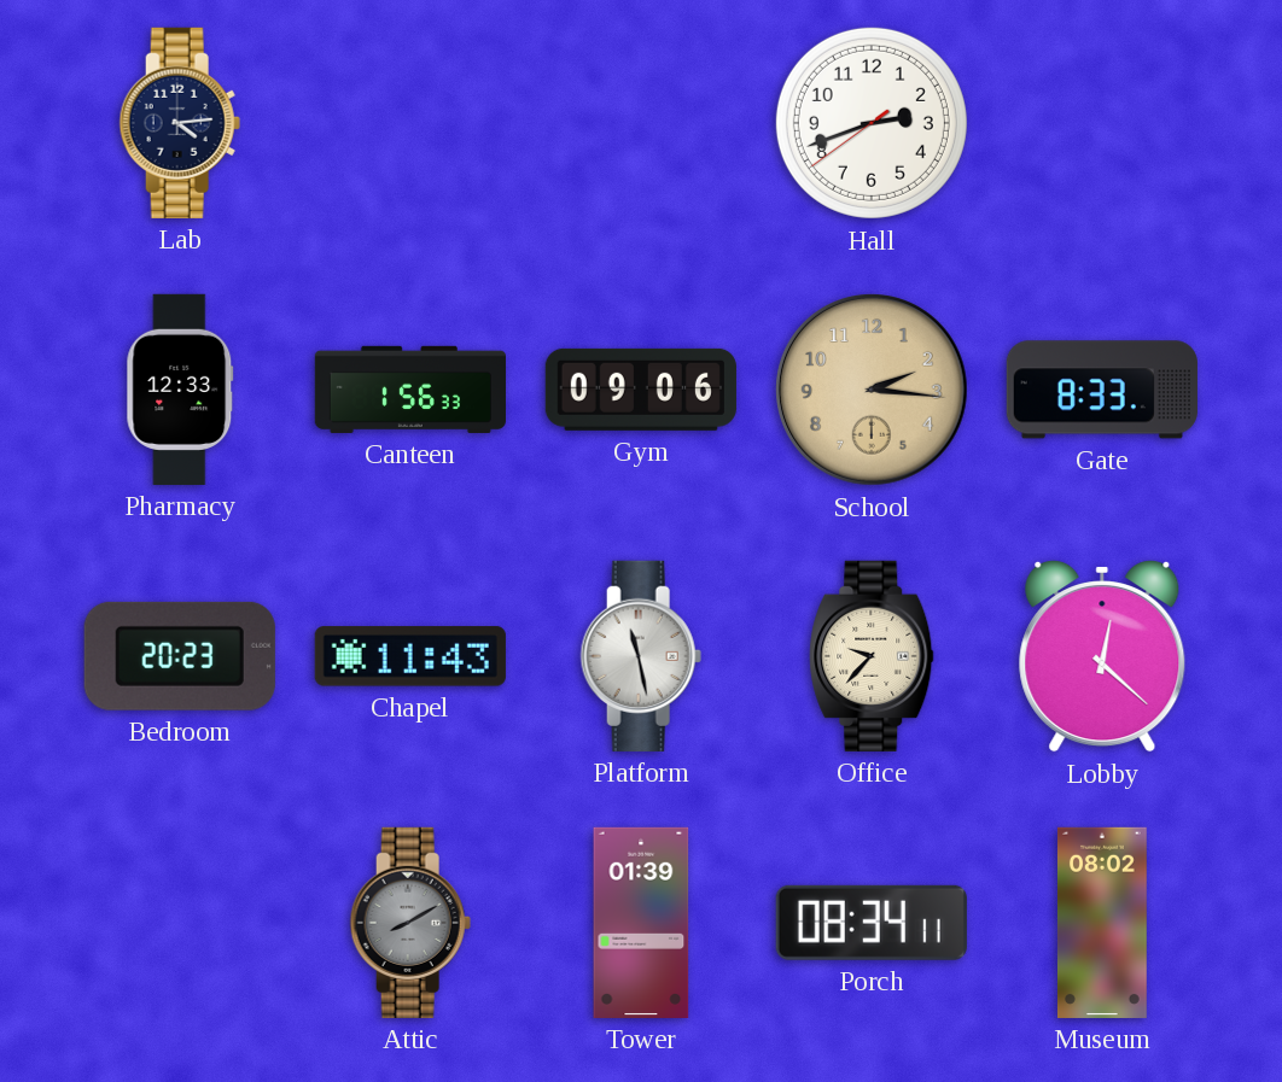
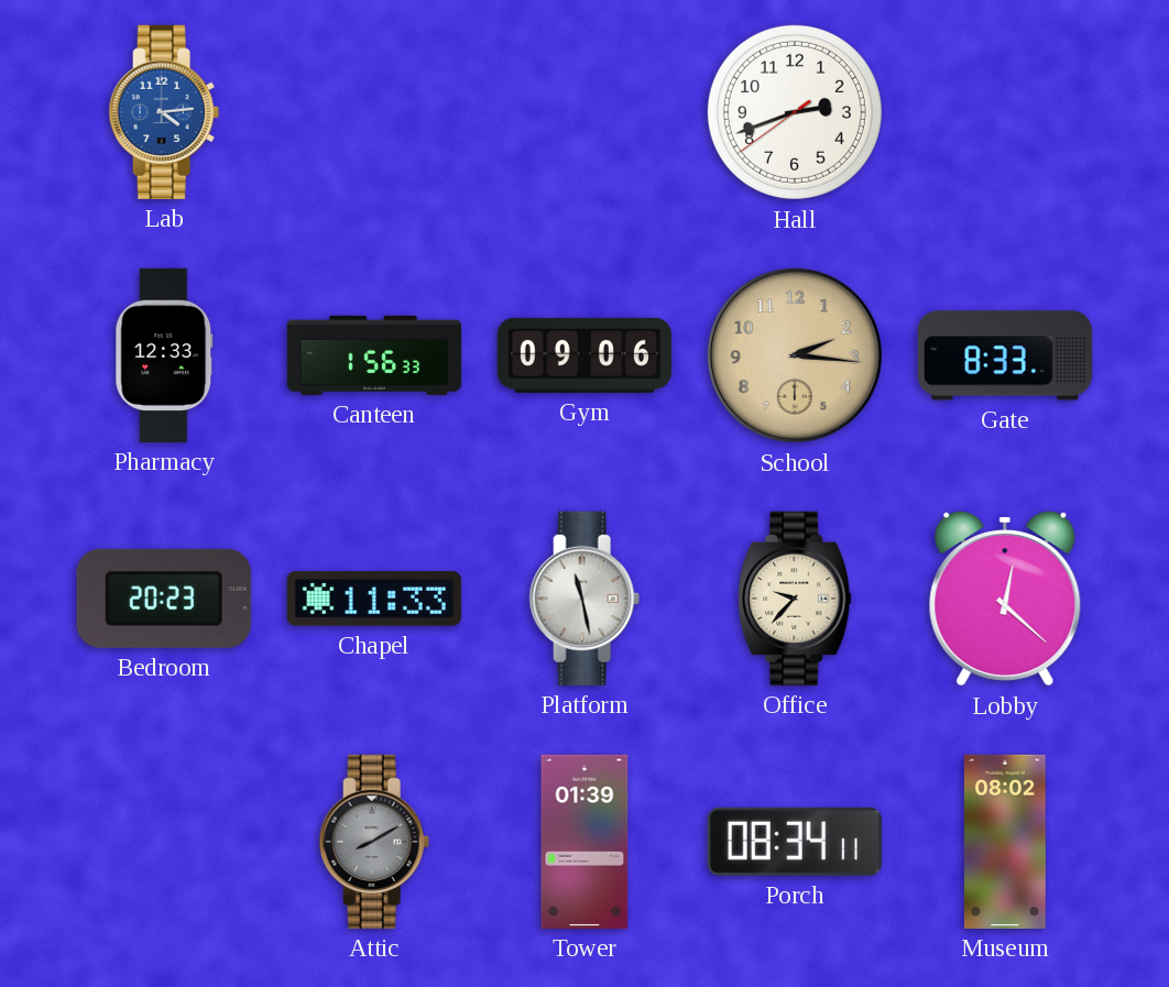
Lab dial: navy -> blue
Chapel: 11:43 -> 11:33
